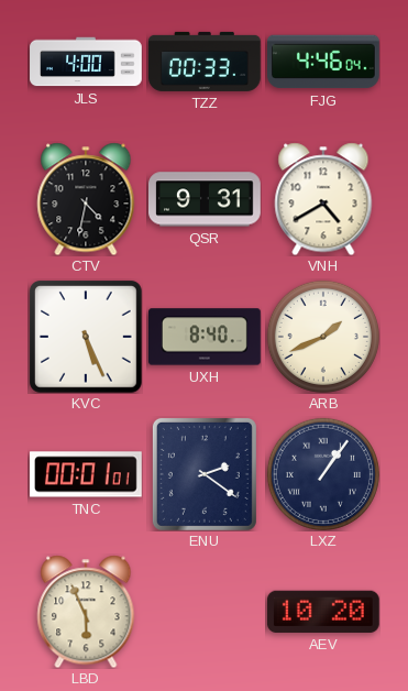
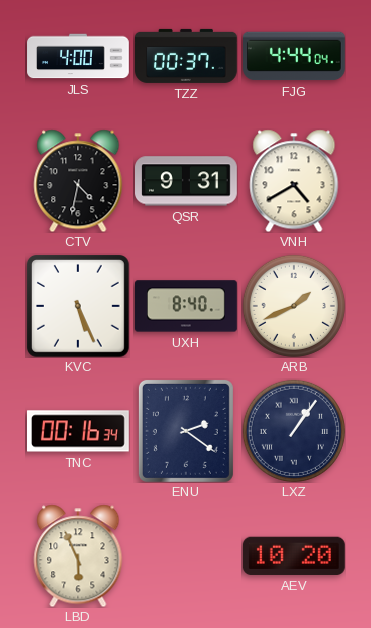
TZZ: 00:33 -> 00:37
FJG: 4:46 -> 4:44
TNC: 00:01 -> 00:16
